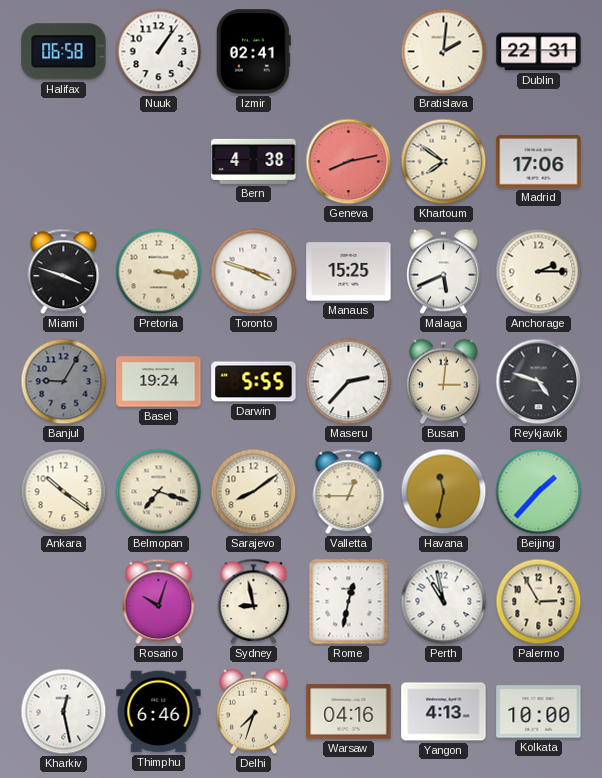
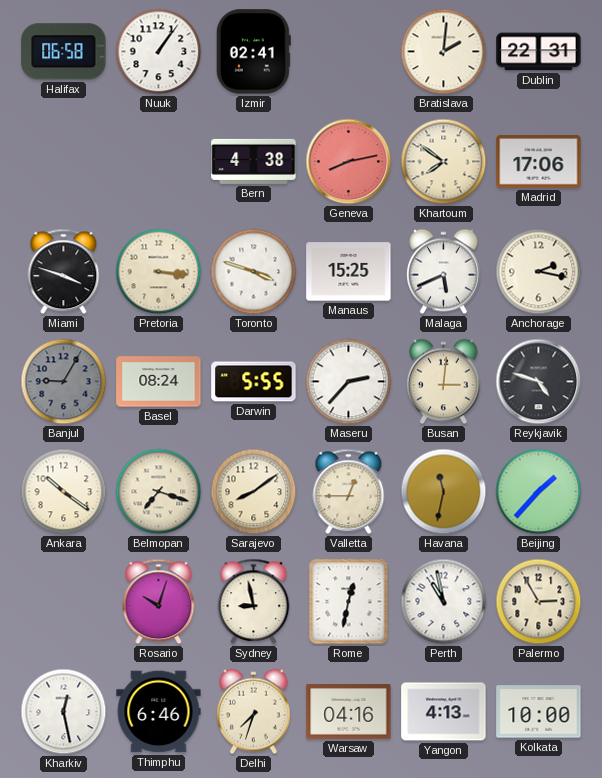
Anchorage: 2:15 -> 2:17
Basel: 19:24 -> 08:24
